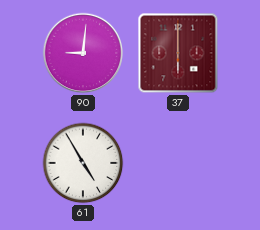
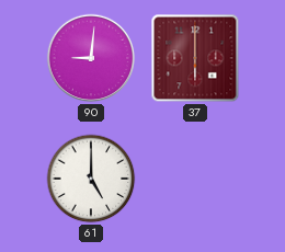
61: 4:55 -> 5:00
